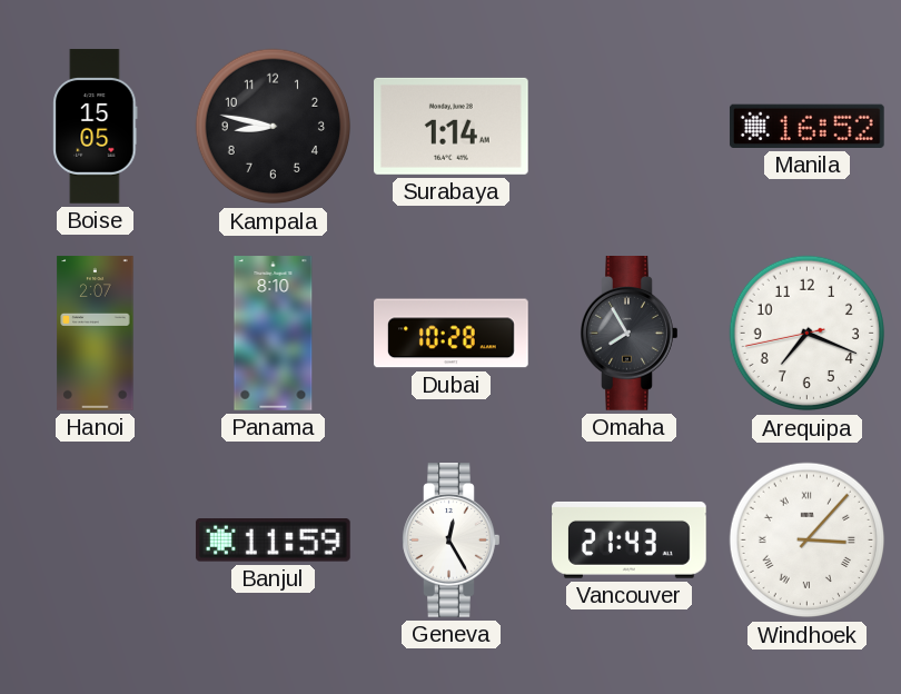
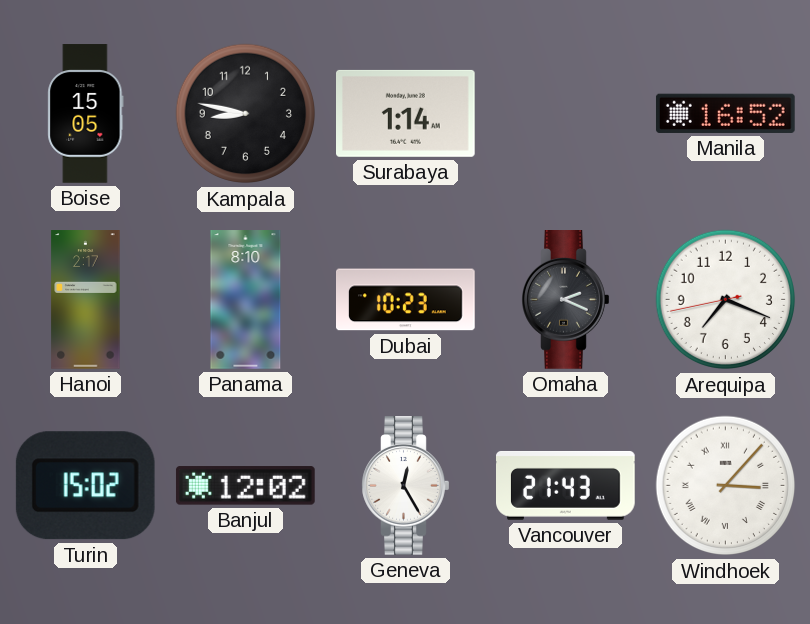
Hanoi: 2:07 -> 2:17
Dubai: 10:28 -> 10:23
Omaha: 7:55 -> 2:19
Turin: none -> 15:02
Banjul: 11:59 -> 12:02
